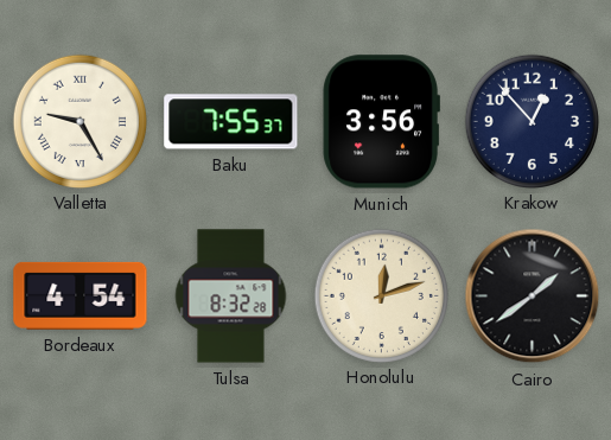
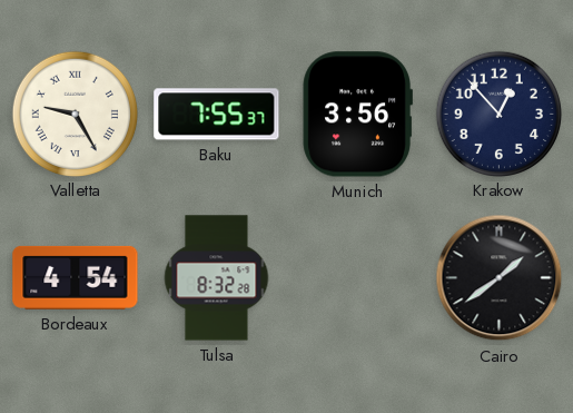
Honolulu: 12:12 -> none
